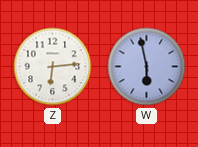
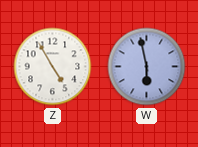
Z: 6:14 -> 4:55
